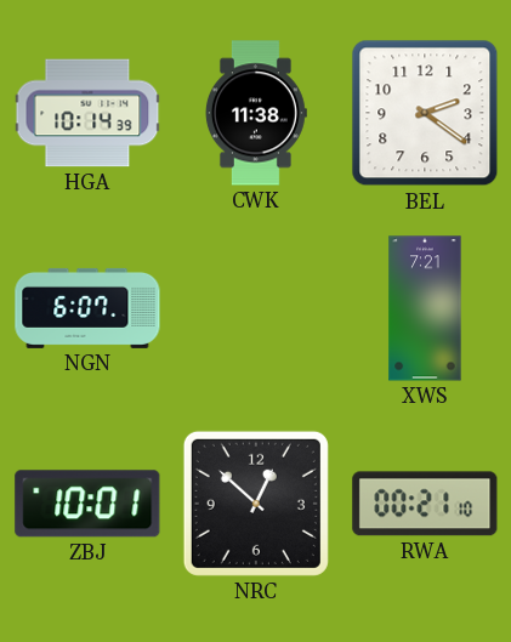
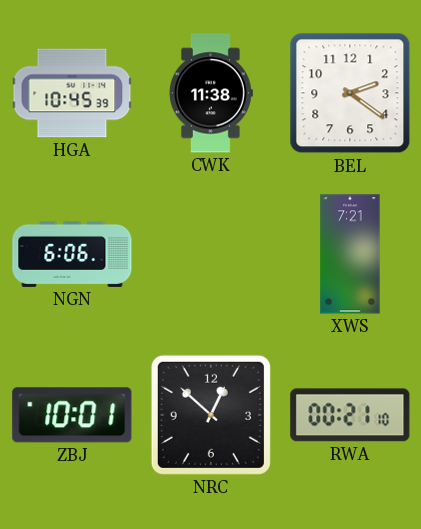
HGA: 10:14 -> 10:45
NGN: 6:07 -> 6:06
